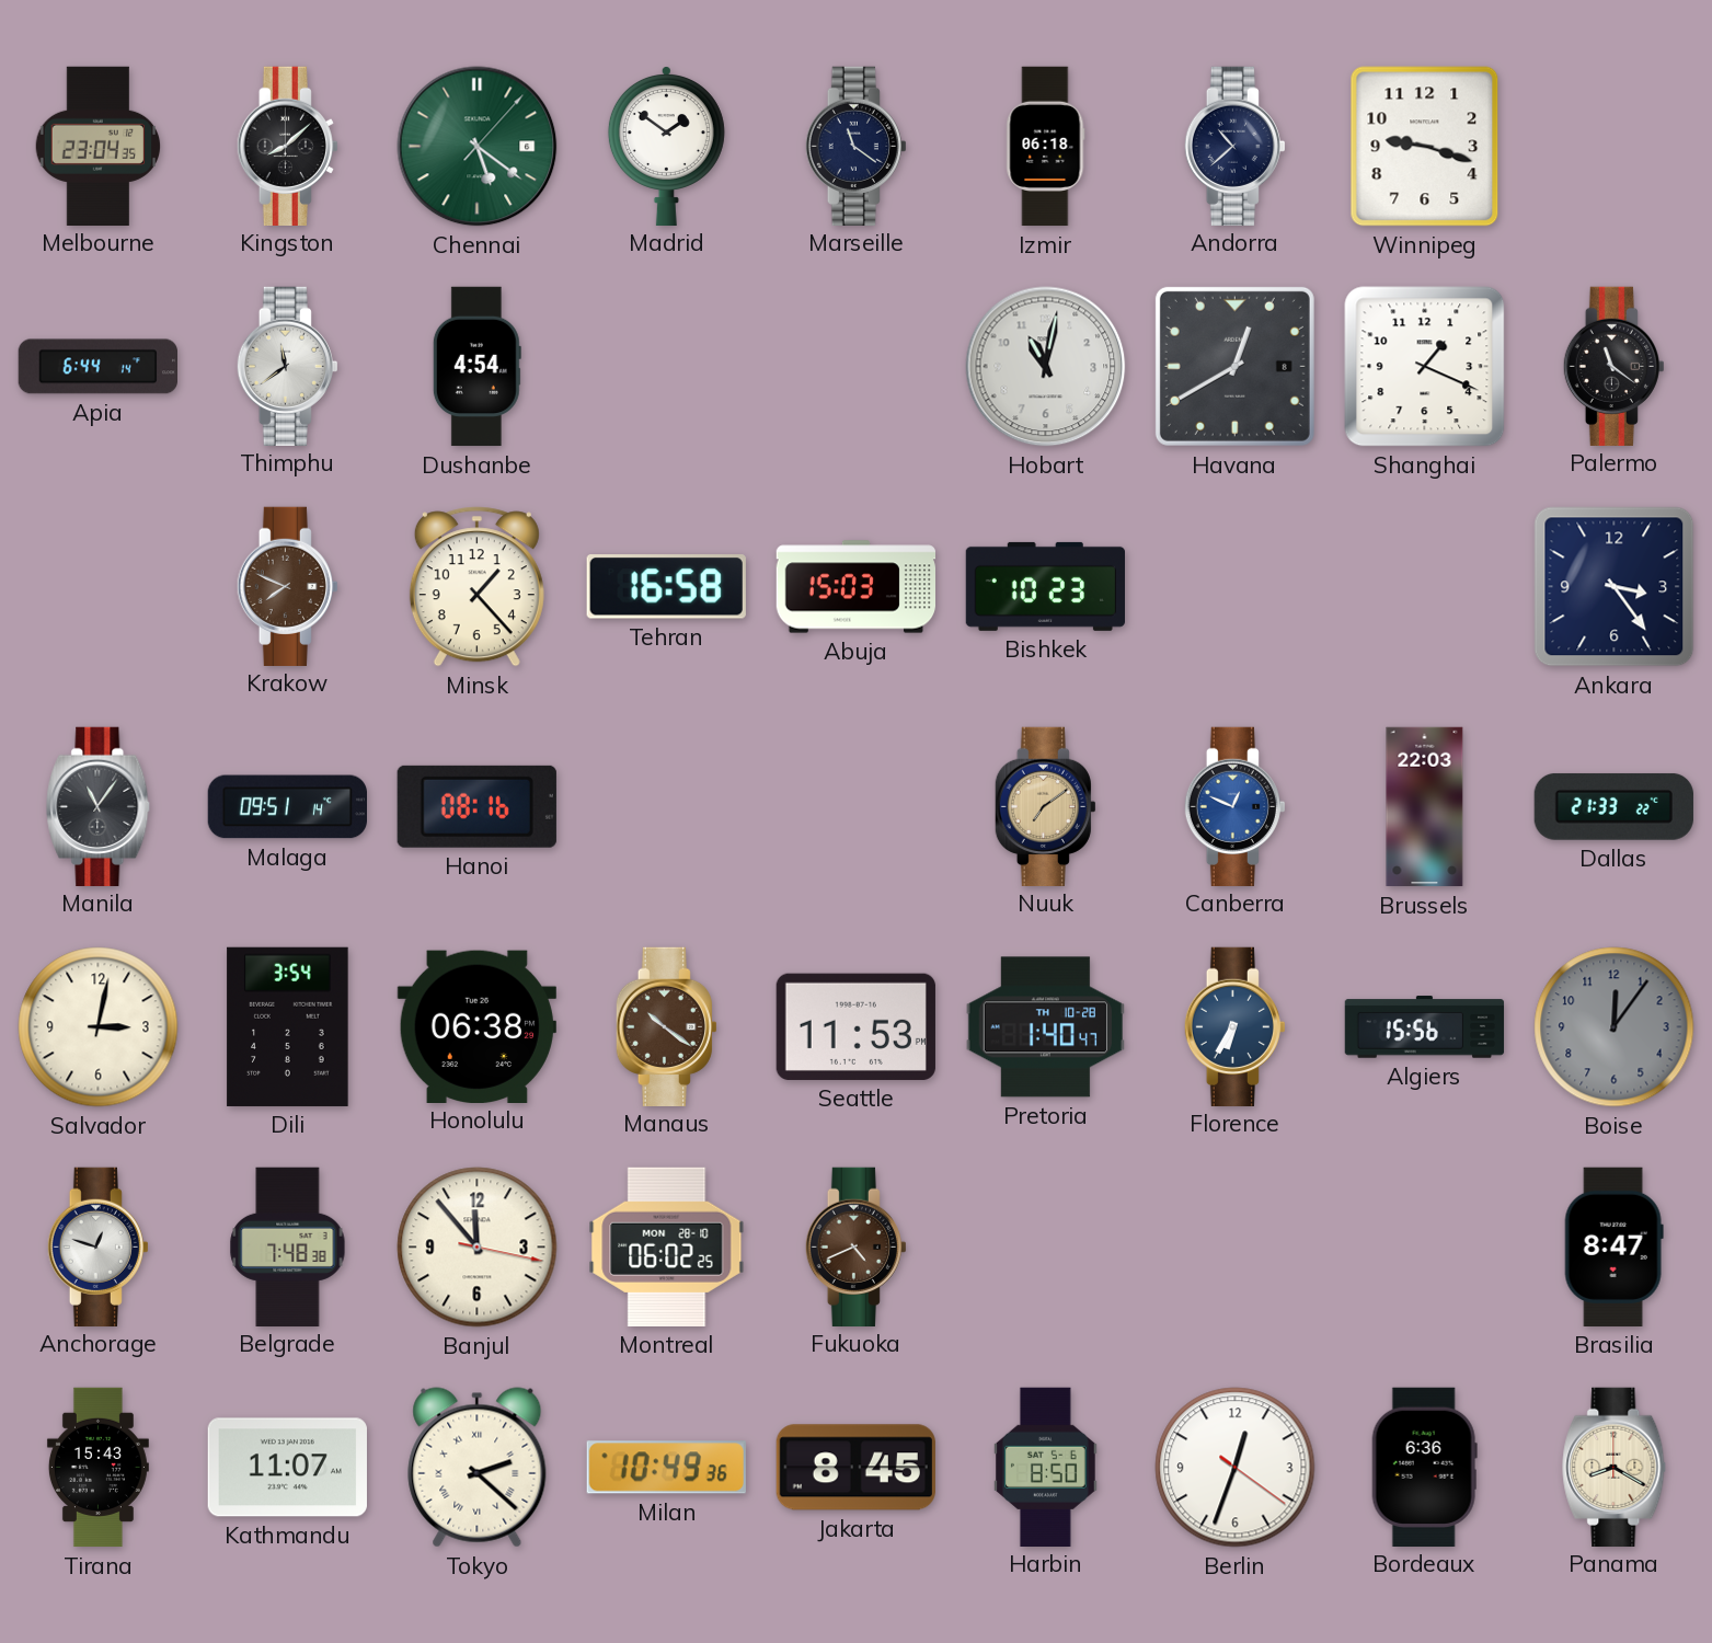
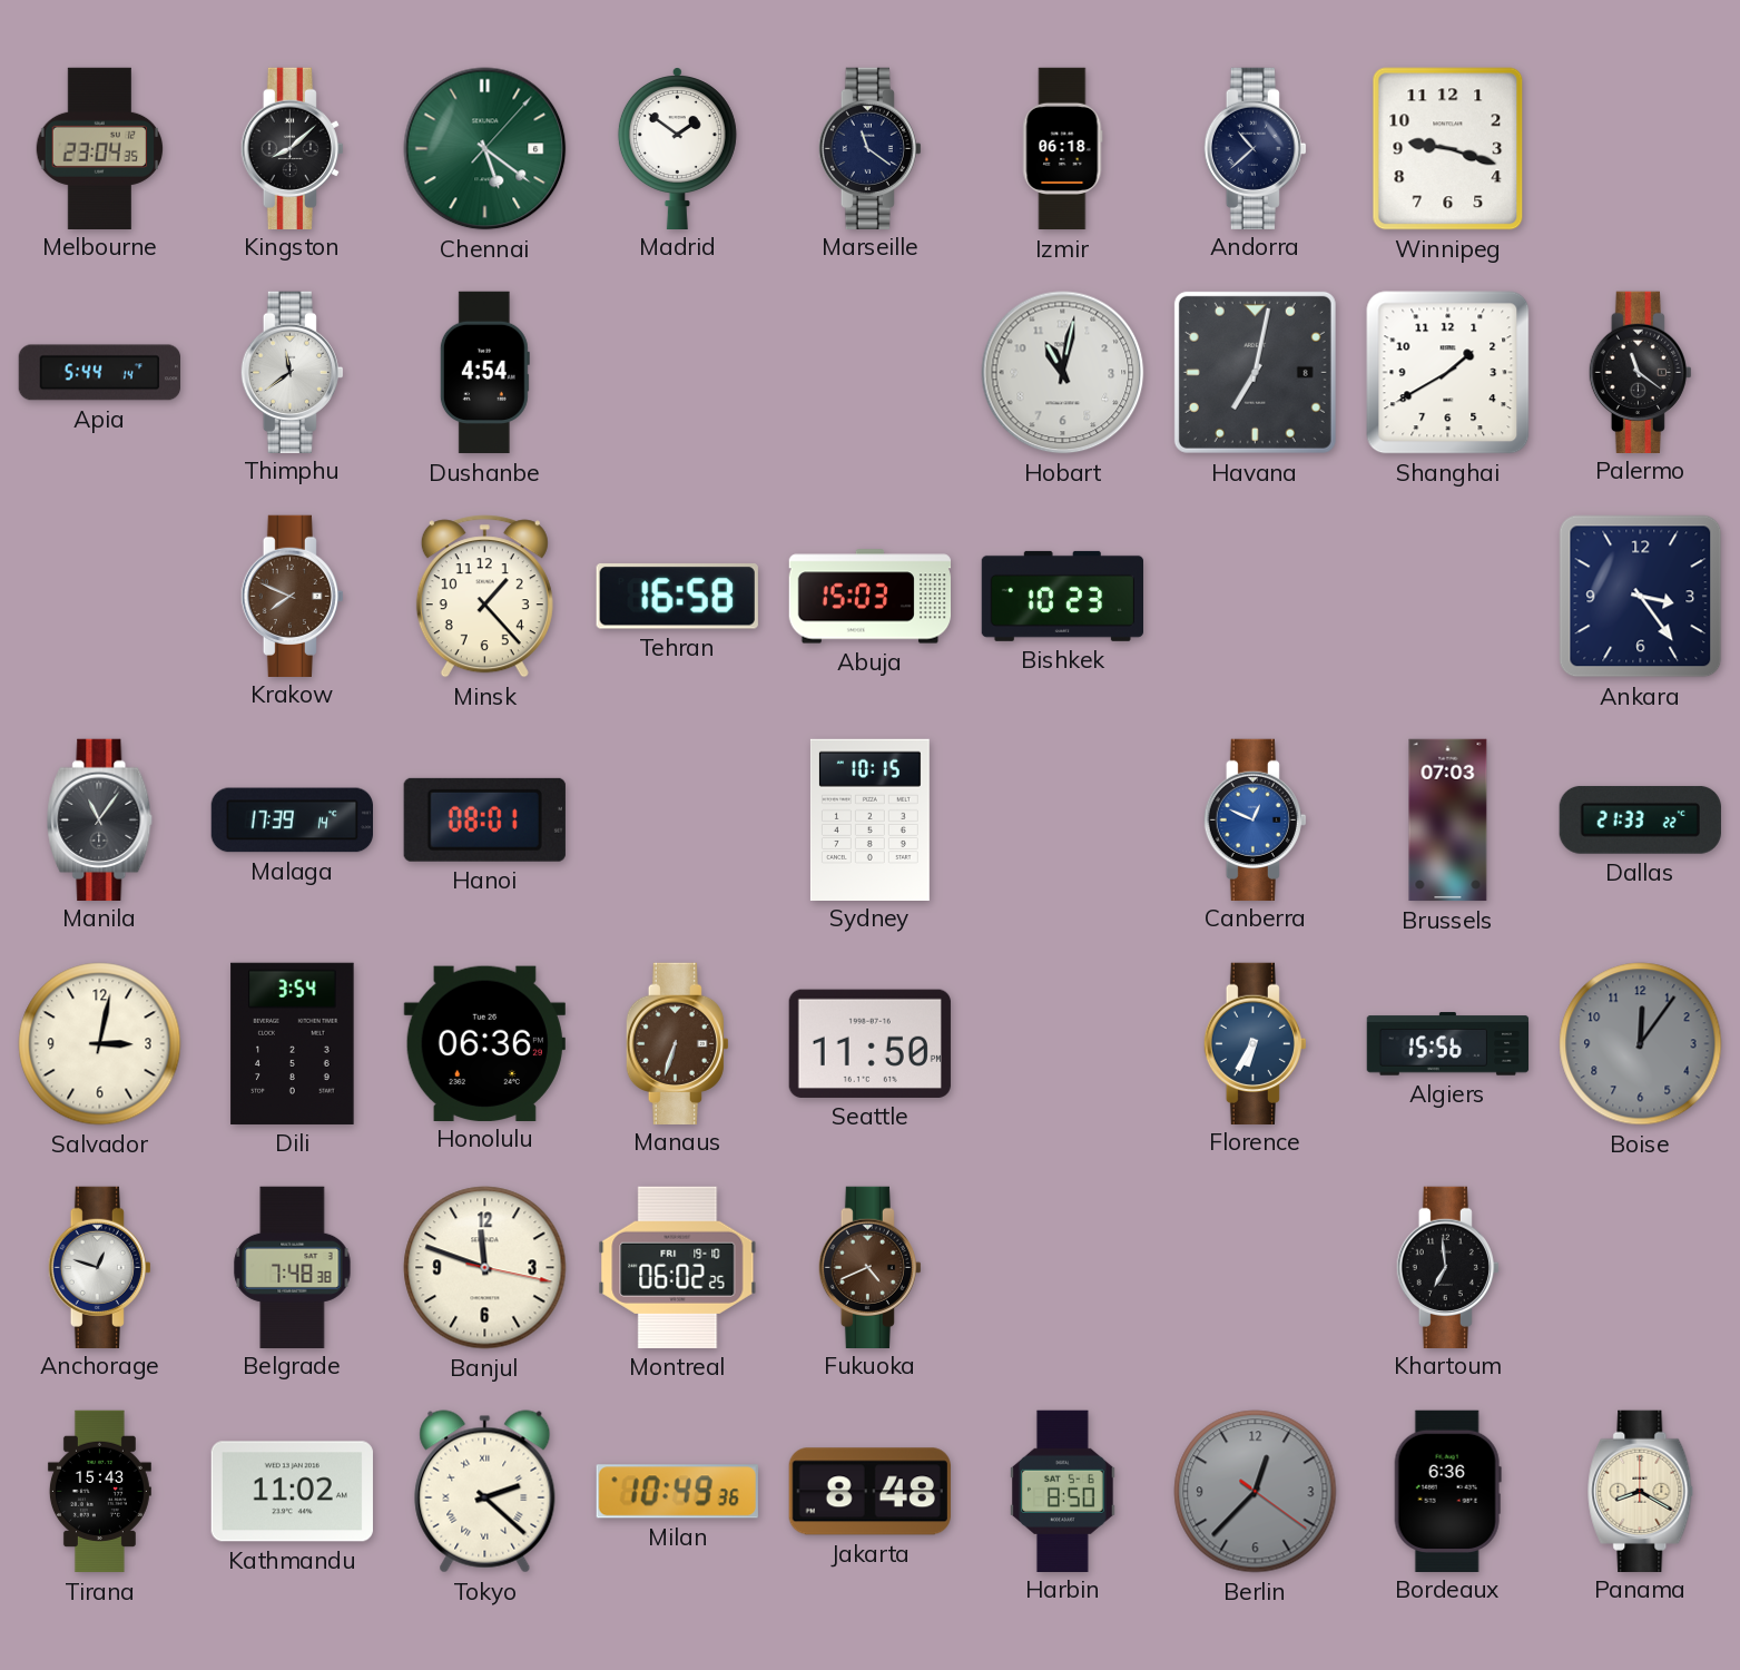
Apia: 6:44 -> 5:44
Havana: 12:40 -> 7:02
Shanghai: 1:19 -> 1:40
Malaga: 09:51 -> 17:39
Hanoi: 08:16 -> 08:01
Sydney: none -> 10:15
Nuuk: 7:09 -> none
Brussels: 22:03 -> 07:03
Honolulu: 06:38 -> 06:36
Manaus: 10:21 -> 6:33
Seattle: 11:53 -> 11:50
Pretoria: 1:40 -> none
Banjul: 11:53 -> 11:48
Montreal date: MON 28-10 -> FRI 19-10
Khartoum: none -> 6:59
Brasilia: 8:47 -> none
Kathmandu: 11:07 -> 11:02
Jakarta: 8:45 -> 8:48
Berlin: 12:33 -> 12:37
Berlin dial: white -> grey
